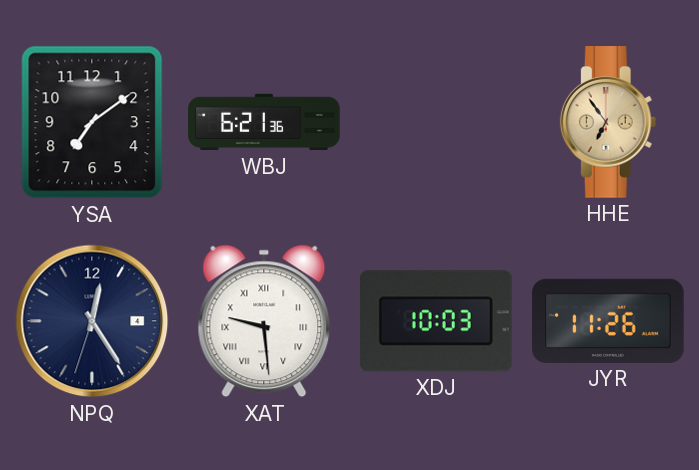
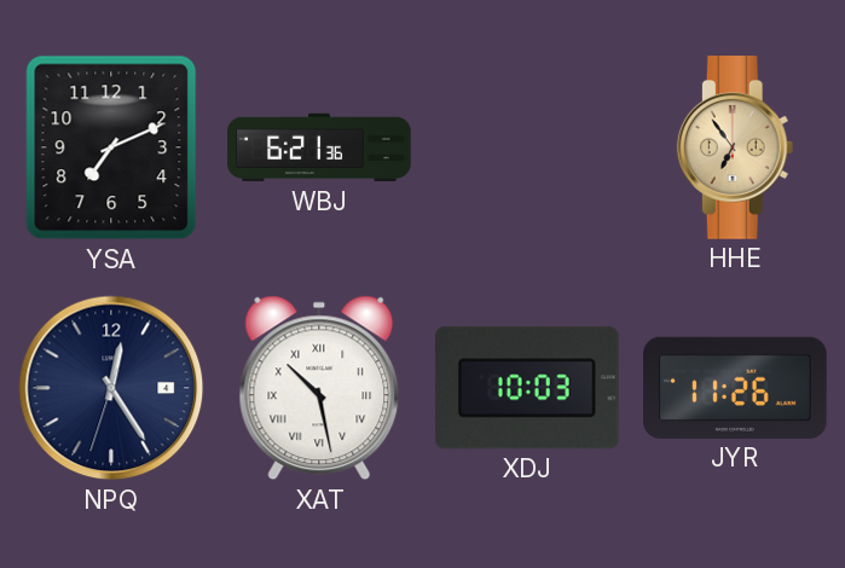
YSA: 7:09 -> 7:11
XAT: 9:29 -> 10:28
